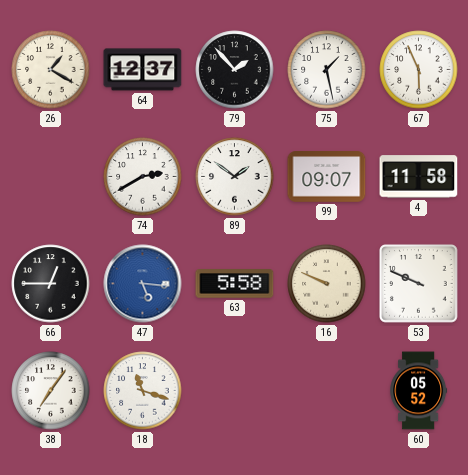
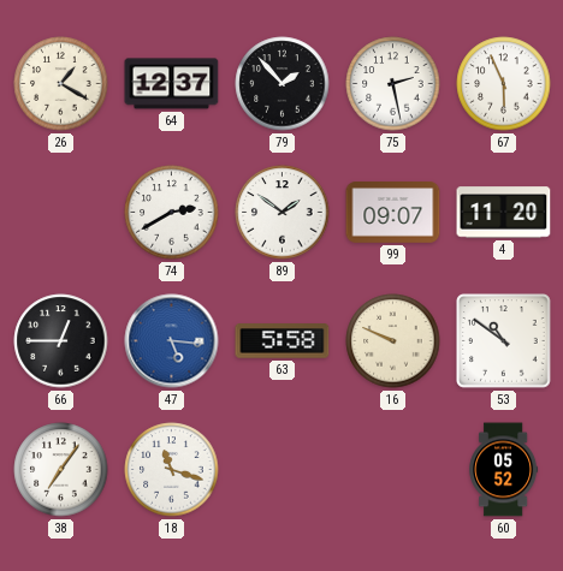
75: 1:28 -> 2:28
4: 11:58 -> 11:20
53: 9:49 -> 10:51
